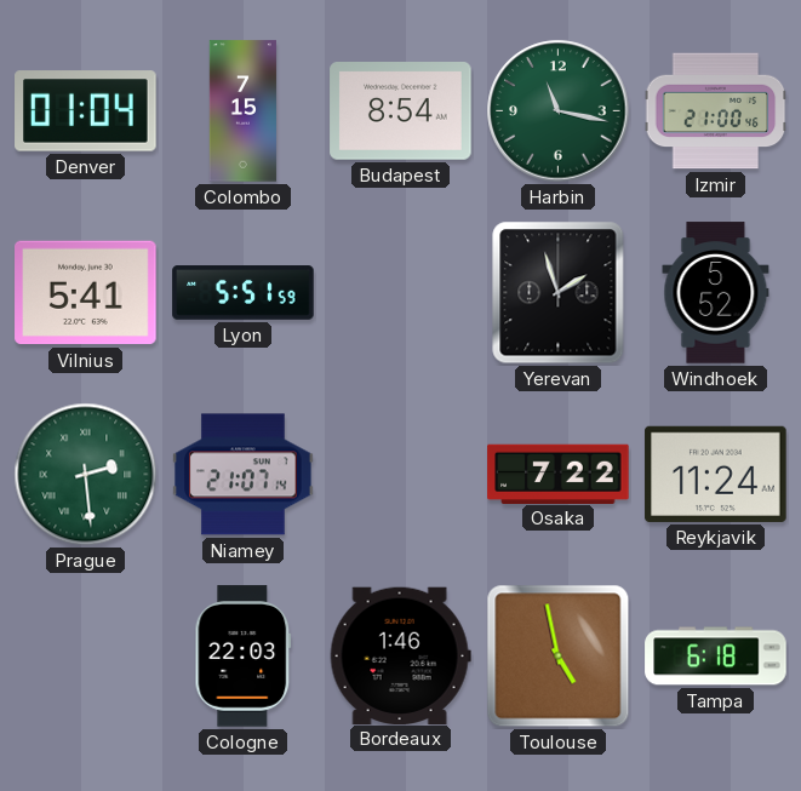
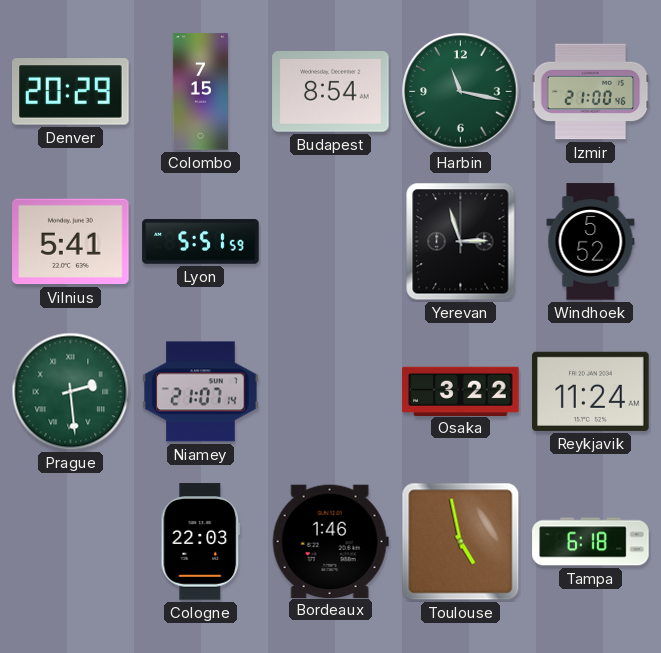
Denver: 01:04 -> 20:29
Yerevan: 1:57 -> 2:57
Osaka: 7:22 -> 3:22
